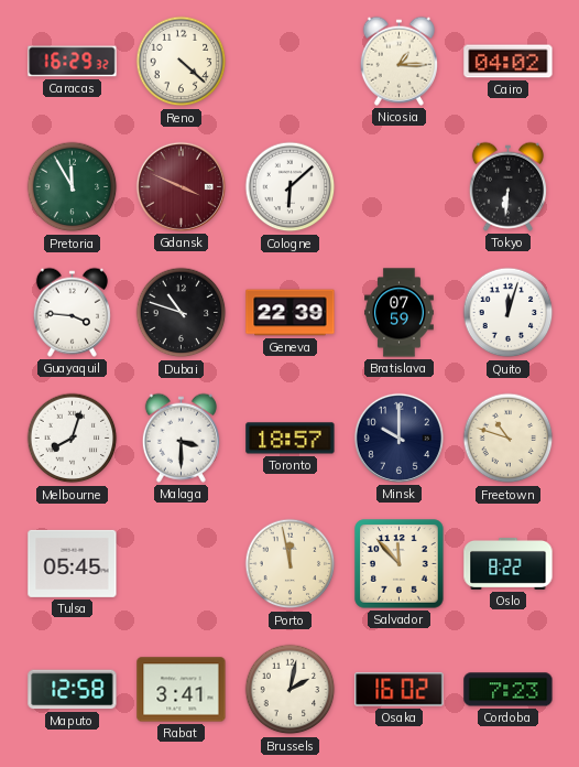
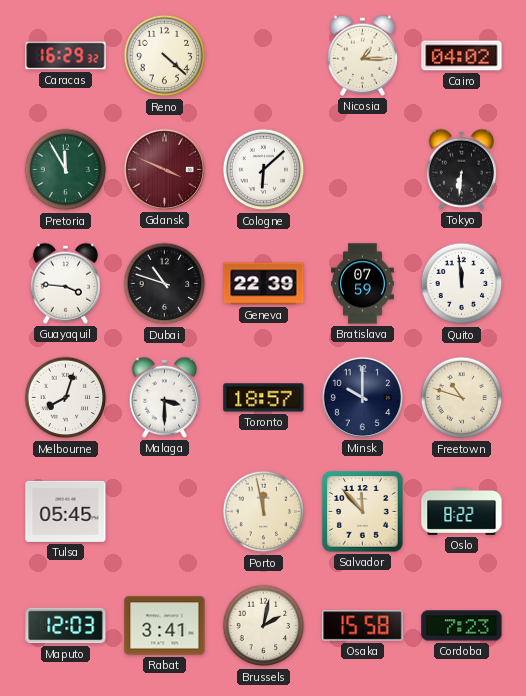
Quito: 12:03 -> 11:59
Maputo: 12:58 -> 12:03
Osaka: 16:02 -> 15:58
